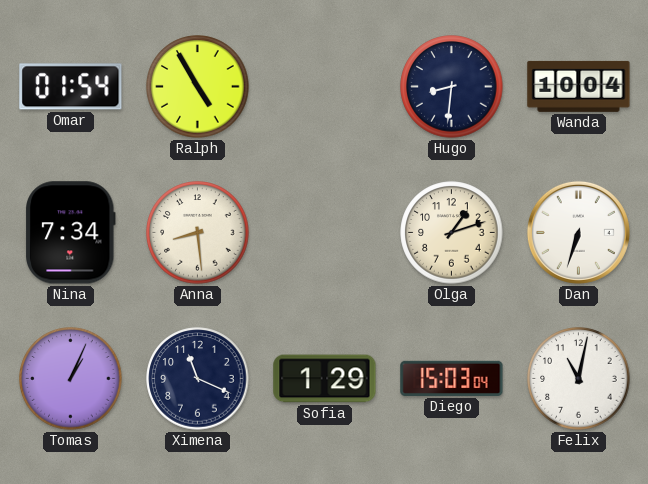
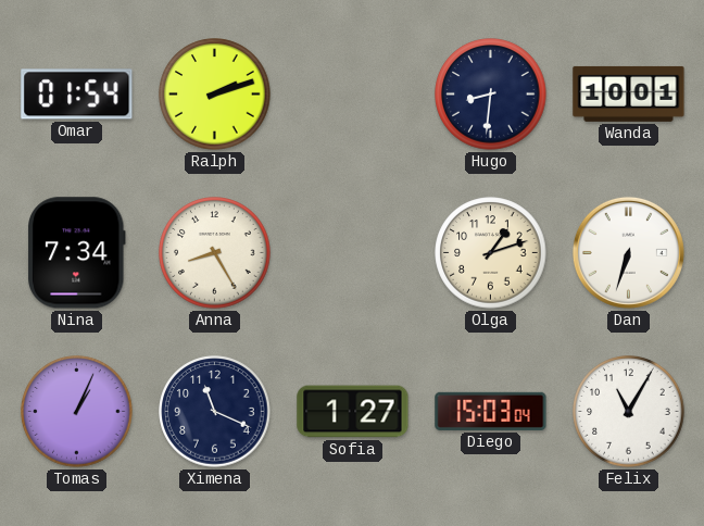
Ralph: 4:55 -> 2:12
Wanda: 10:04 -> 10:01
Anna: 8:29 -> 8:25
Sofia: 1:29 -> 1:27
Felix: 11:02 -> 11:05
